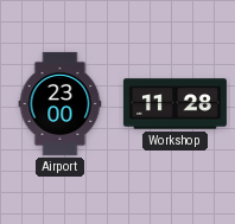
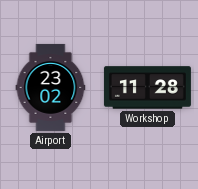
Airport: 23:00 -> 23:02
